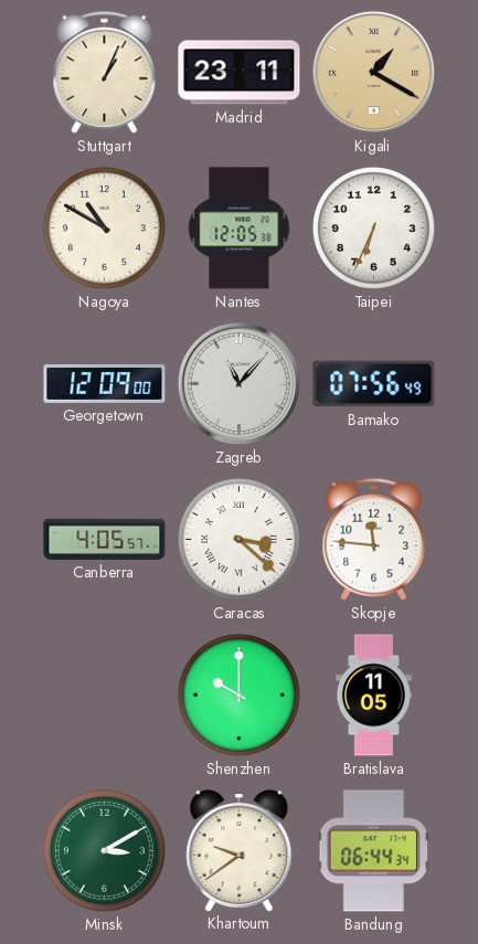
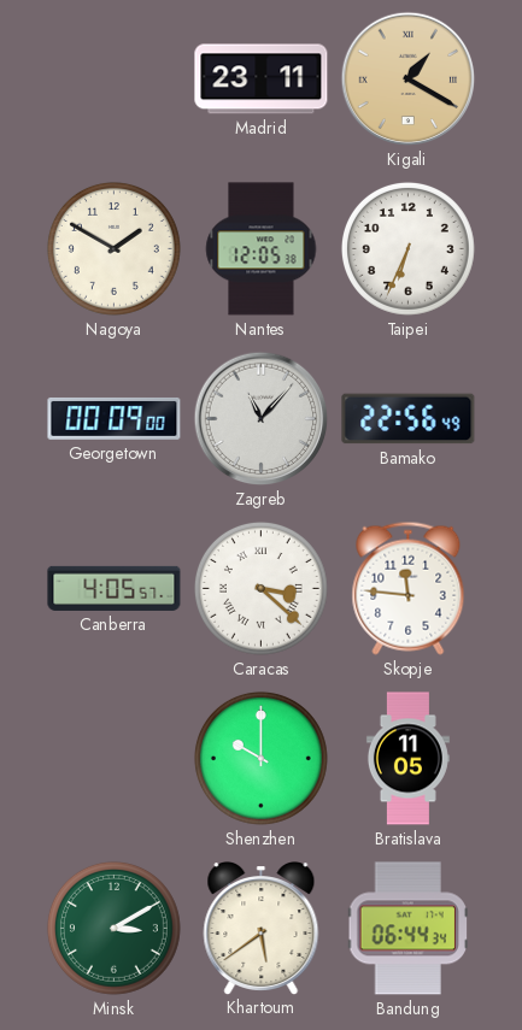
Stuttgart: 1:04 -> none
Nagoya: 10:50 -> 1:50
Georgetown: 12:09 -> 00:09
Bamako: 07:56 -> 22:56
Khartoum: 9:39 -> 5:39
